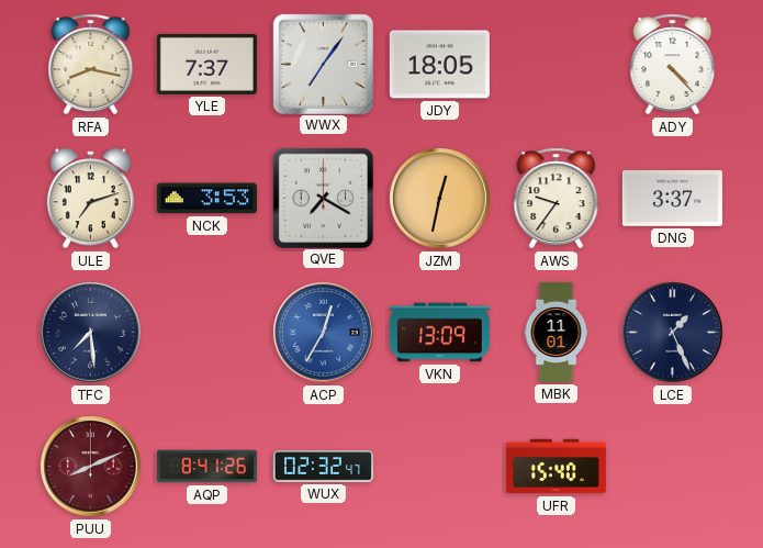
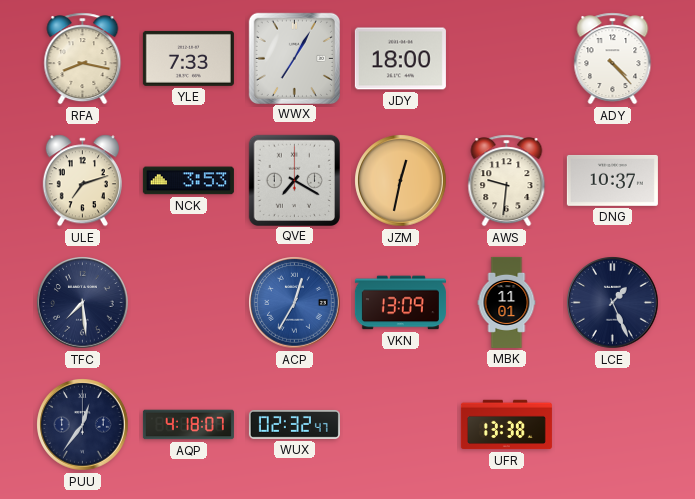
YLE: 7:37 -> 7:33
WWX: 7:06 -> 7:05
JDY: 18:05 -> 18:00
AWS: 9:36 -> 9:31
DNG: 3:37 -> 10:37
PUU: 8:11 -> 12:36
PUU dial: burgundy -> navy
AQP: 8:41 -> 4:18
UFR: 15:40 -> 13:38
